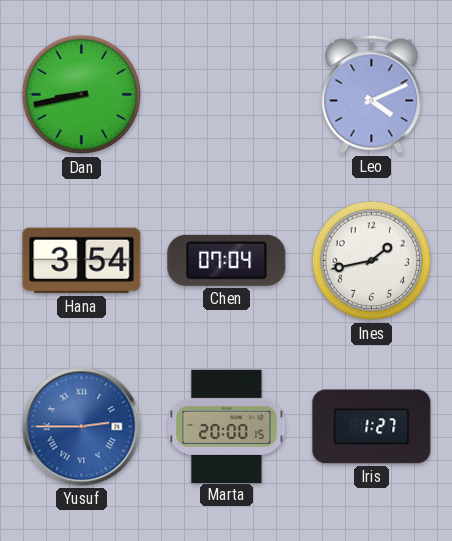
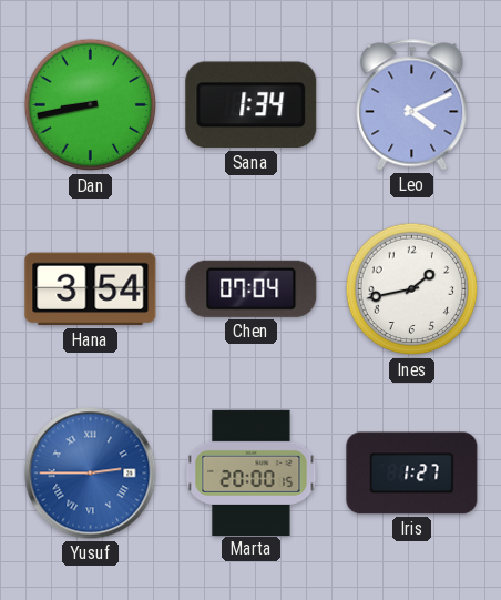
Sana: none -> 1:34
